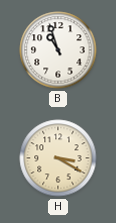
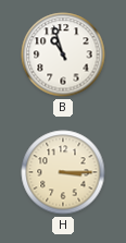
H: 3:20 -> 3:15
